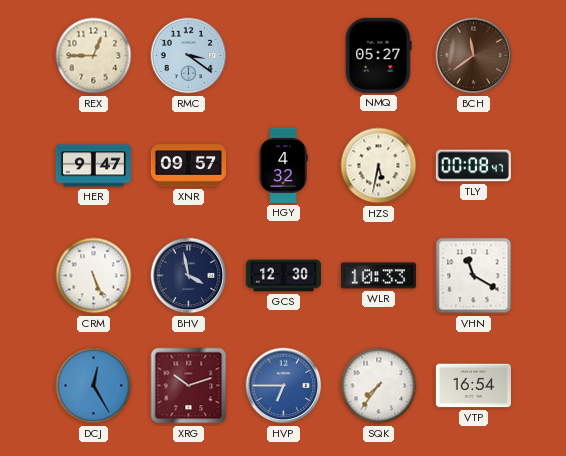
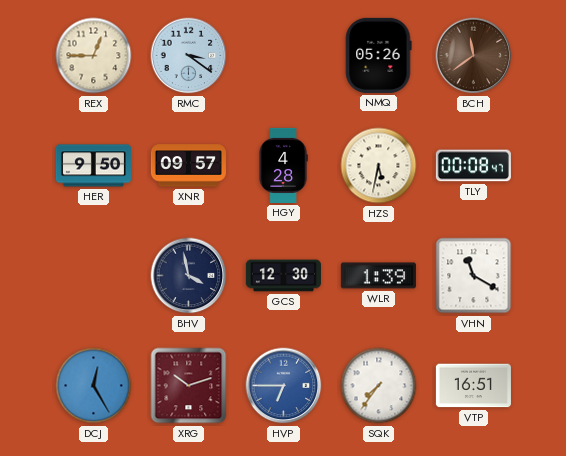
NMQ: 05:27 -> 05:26
HER: 9:47 -> 9:50
HGY: 4:32 -> 4:28
CRM: 5:26 -> none
WLR: 10:33 -> 1:39
VTP: 16:54 -> 16:51
